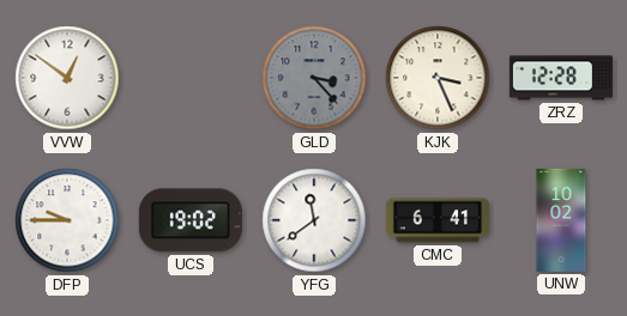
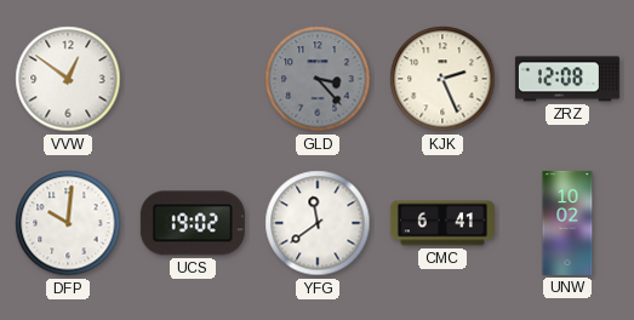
KJK: 3:26 -> 2:26
ZRZ: 12:28 -> 12:08
DFP: 9:45 -> 10:01
